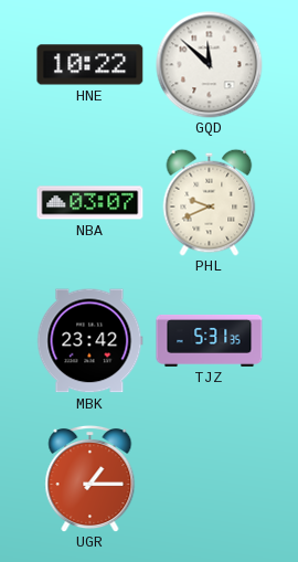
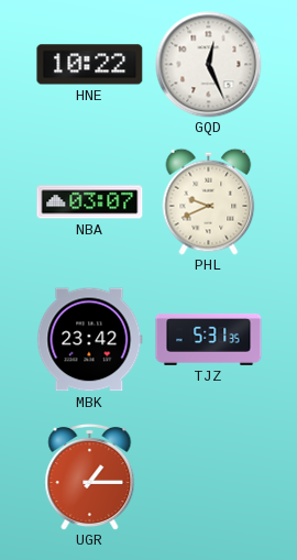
GQD: 11:52 -> 12:26
